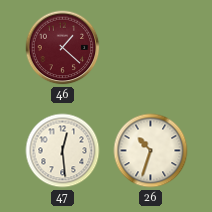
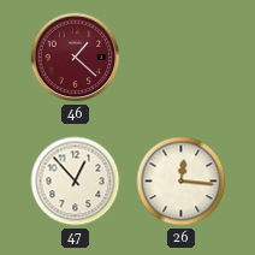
47: 12:29 -> 12:53
26: 10:33 -> 12:16
